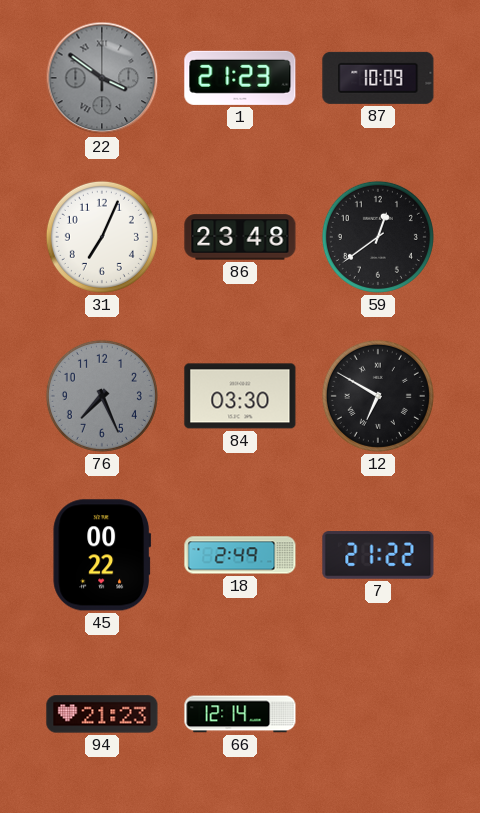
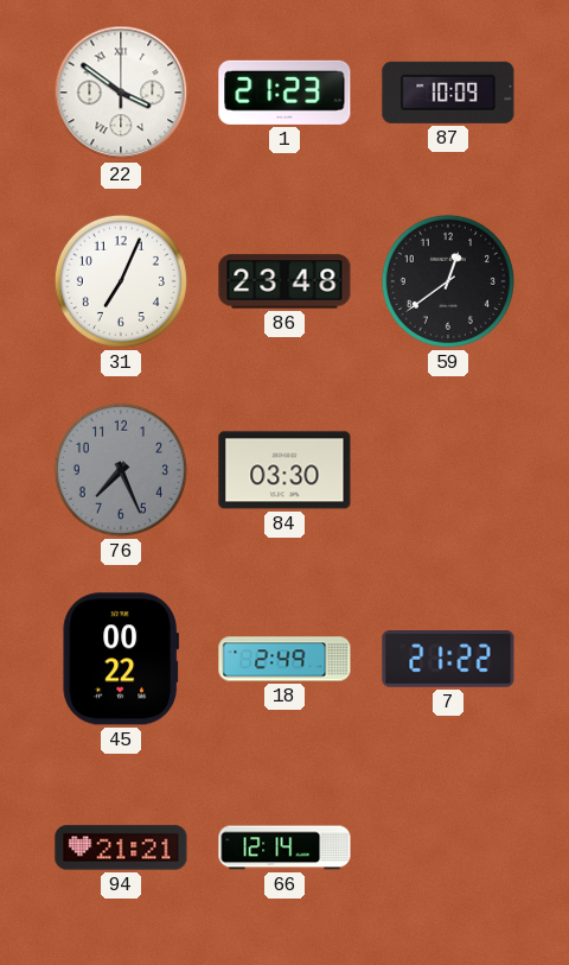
22 dial: grey -> white
12: 6:50 -> none
94: 21:23 -> 21:21
